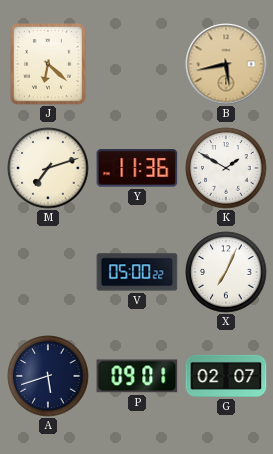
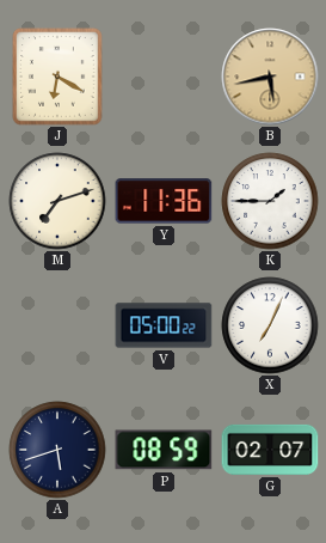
J: 6:22 -> 6:20
K: 1:50 -> 1:45
P: 09:01 -> 08:59
